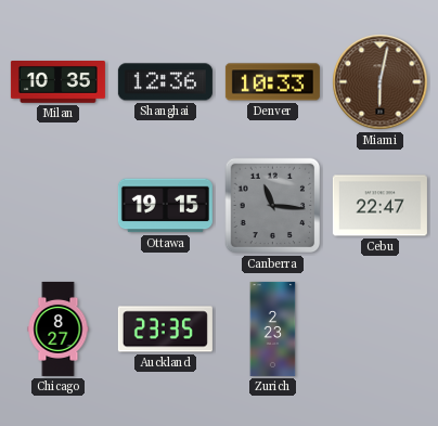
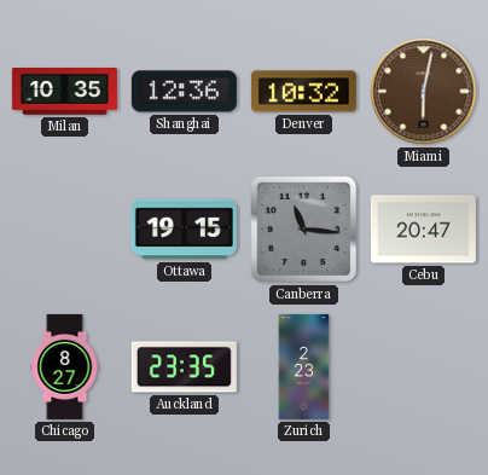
Denver: 10:33 -> 10:32
Cebu: 22:47 -> 20:47
